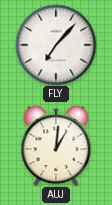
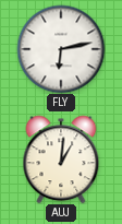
FLY: 7:07 -> 6:13
